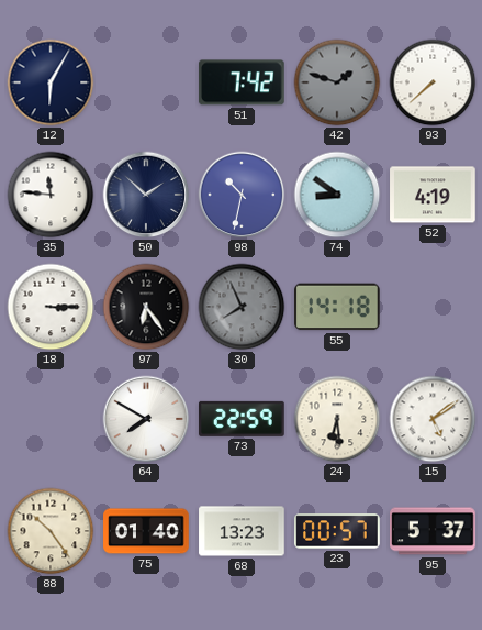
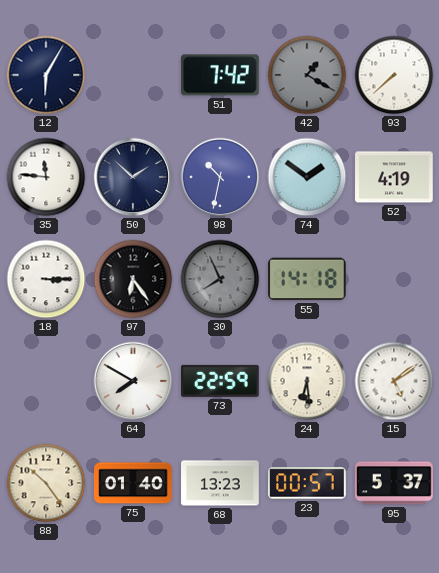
42: 1:48 -> 1:20
74: 8:51 -> 1:51
